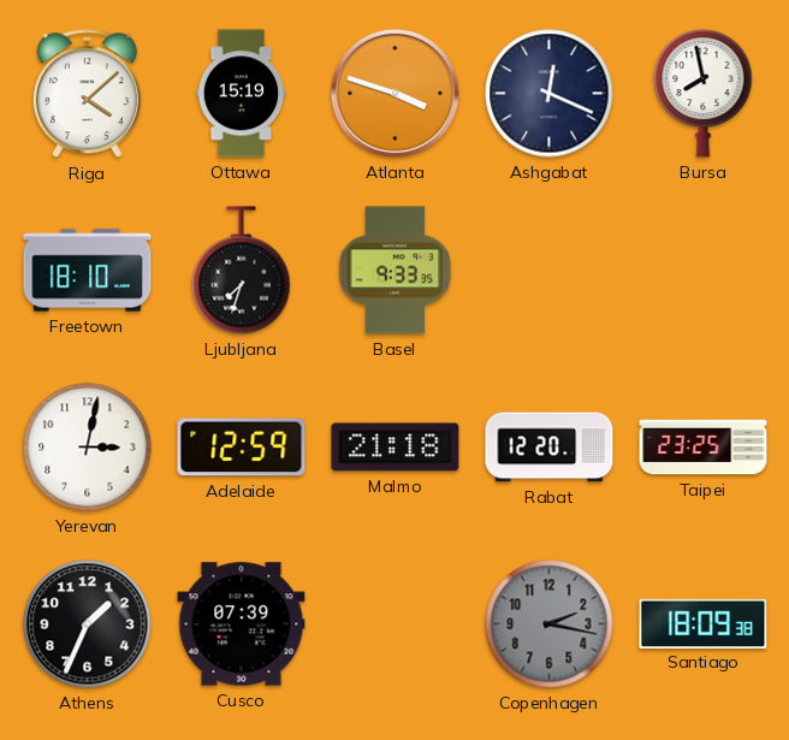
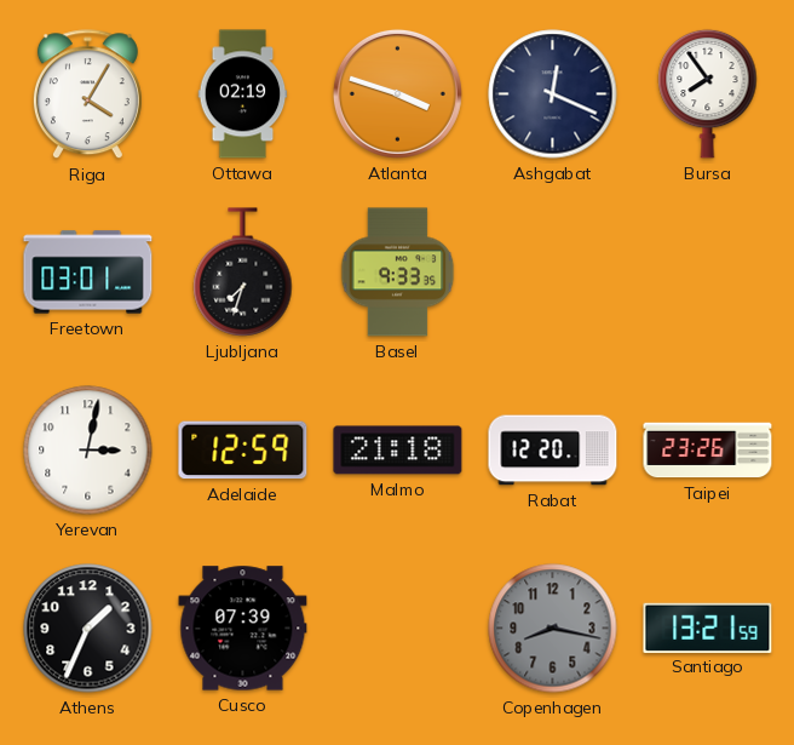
Riga: 4:08 -> 4:05
Ottawa: 15:19 -> 02:19
Bursa: 7:58 -> 7:54
Freetown: 18:10 -> 03:01
Taipei: 23:25 -> 23:26
Copenhagen: 2:17 -> 8:17
Santiago: 18:09 -> 13:21
